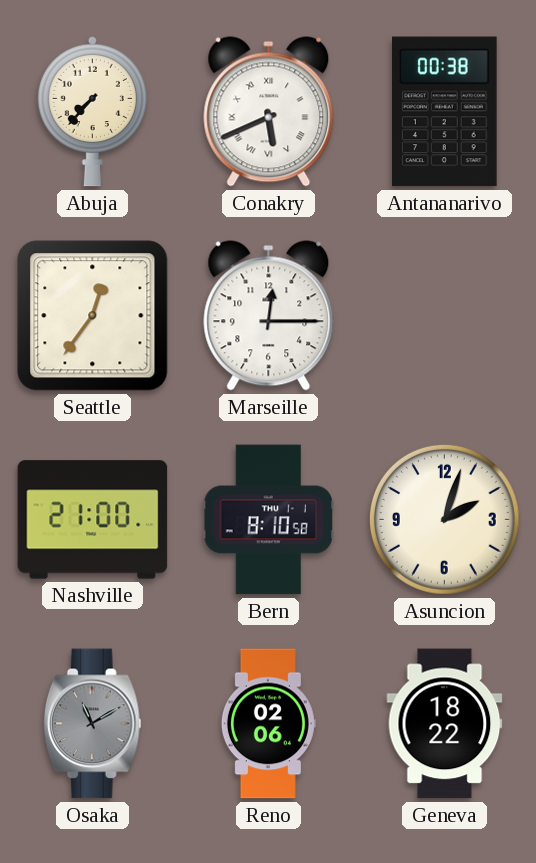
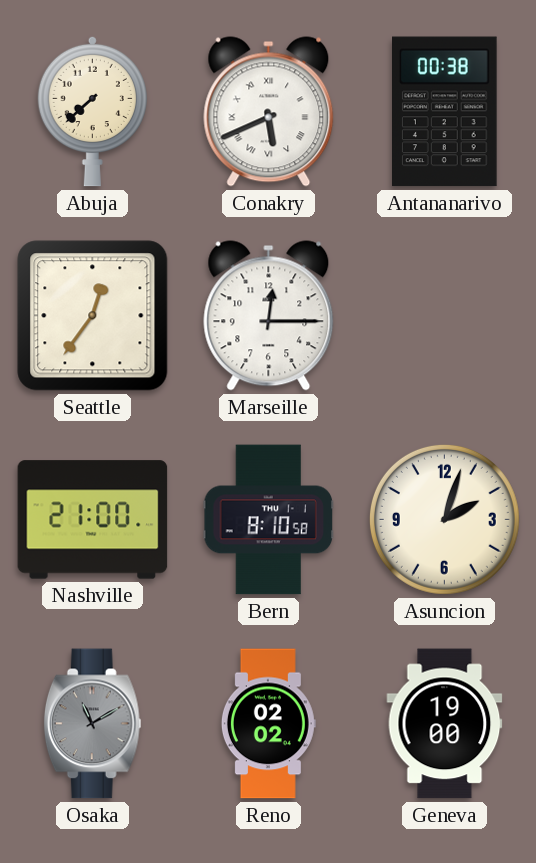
Abuja: 7:37 -> 7:38
Reno: 02:06 -> 02:02
Geneva: 18:22 -> 19:00
